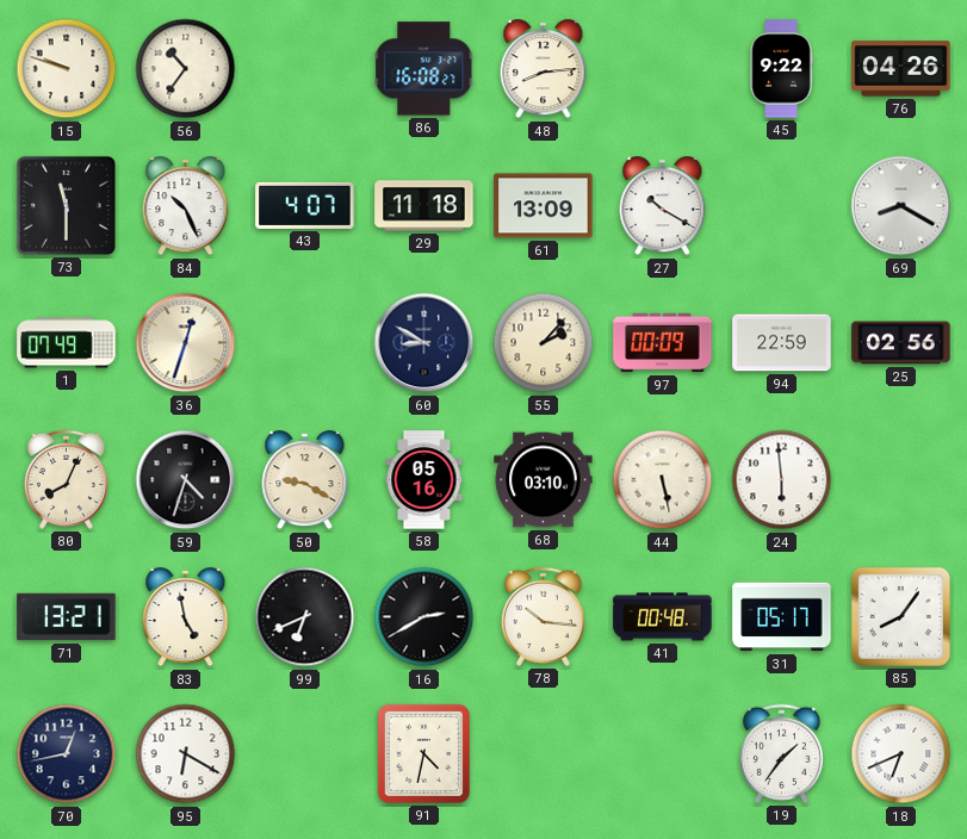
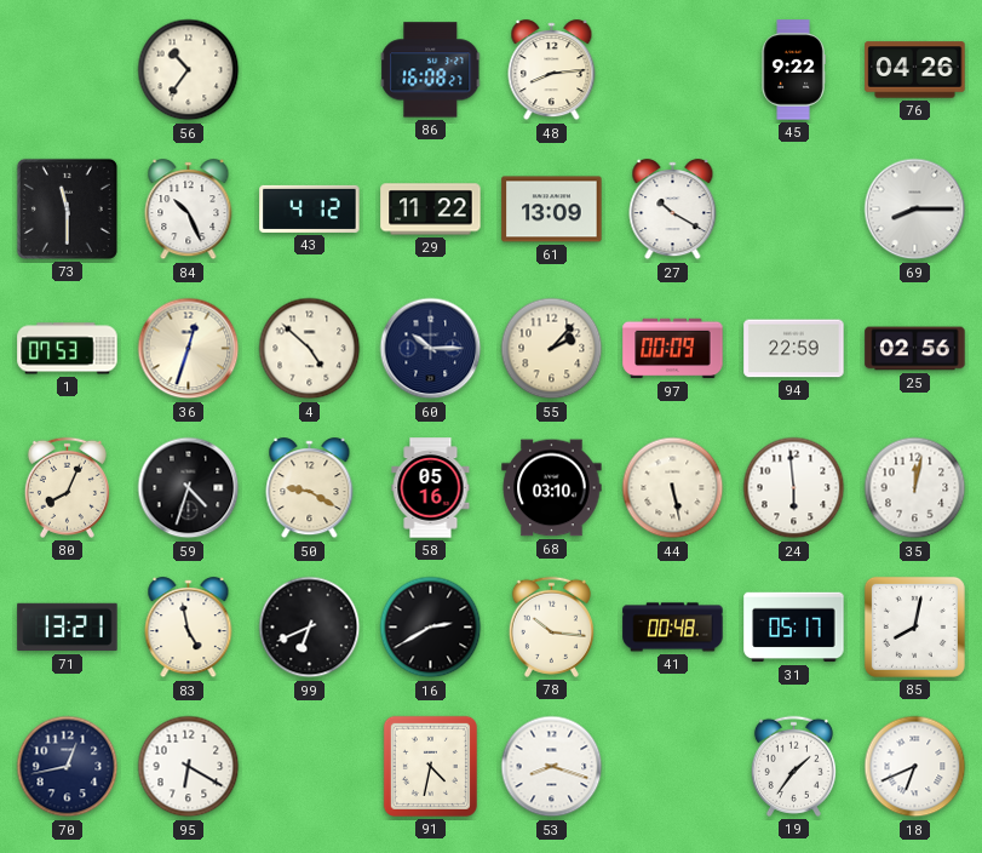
15: 9:48 -> none
43: 4:07 -> 4:12
29: 11:18 -> 11:22
69: 8:20 -> 8:15
1: 07:49 -> 07:53
4: none -> 4:52
60: 8:50 -> 10:15
35: none -> 12:02
85: 8:06 -> 8:02
53: none -> 8:18
